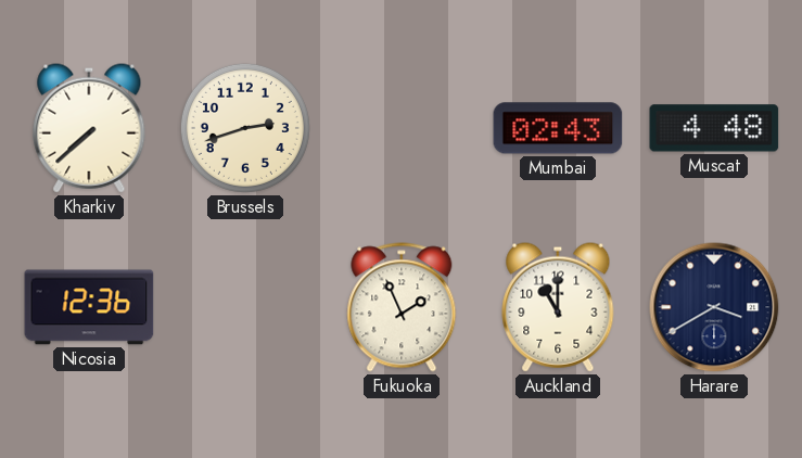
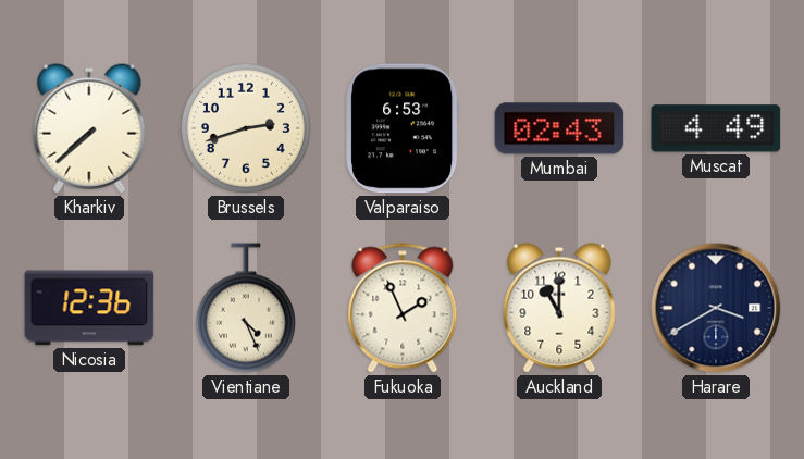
Valparaiso: none -> 6:53
Muscat: 4:48 -> 4:49
Vientiane: none -> 4:26
